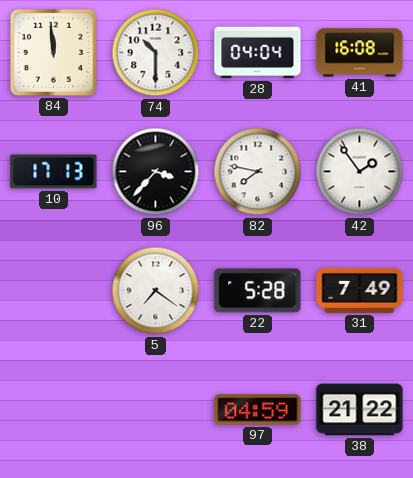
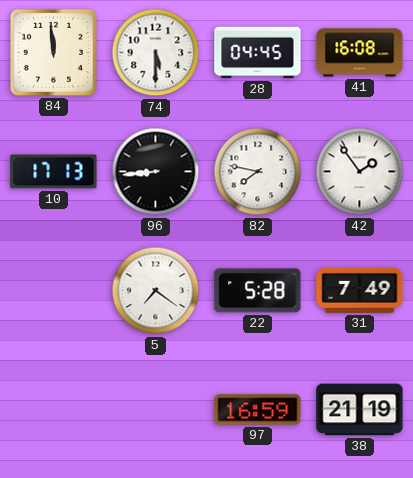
74: 10:30 -> 5:30
28: 04:04 -> 04:45
96: 3:37 -> 8:44
97: 04:59 -> 16:59
38: 21:22 -> 21:19
